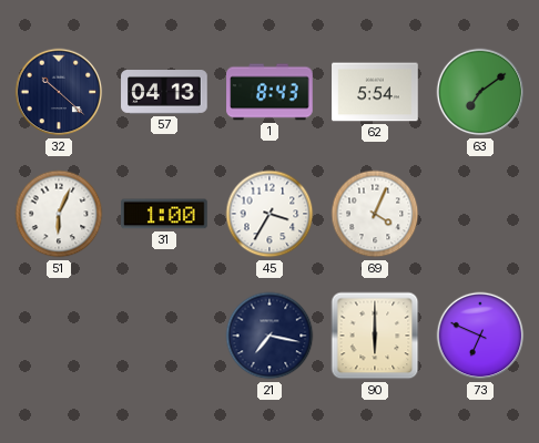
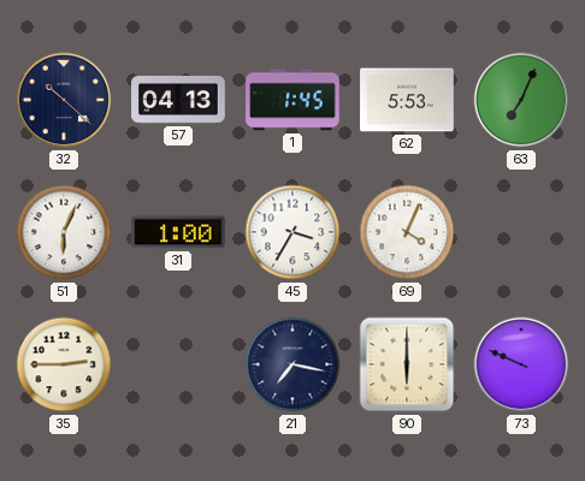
1: 8:43 -> 1:45
62: 5:54 -> 5:53
63: 7:09 -> 7:04
35: none -> 2:45
73: 6:49 -> 9:49
